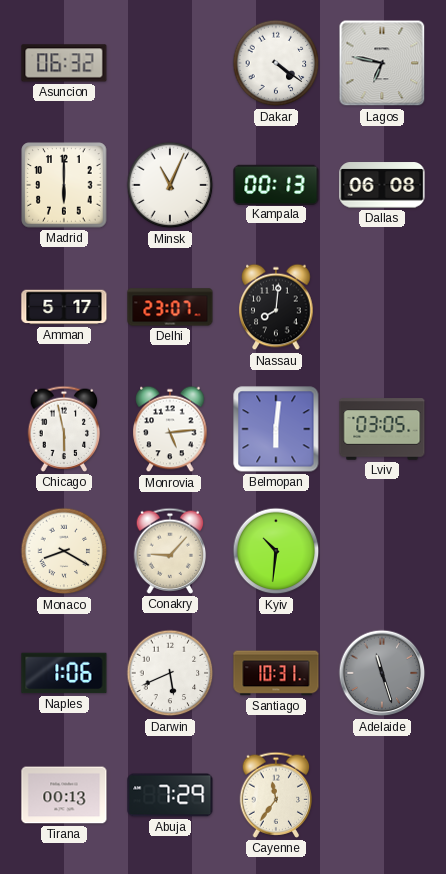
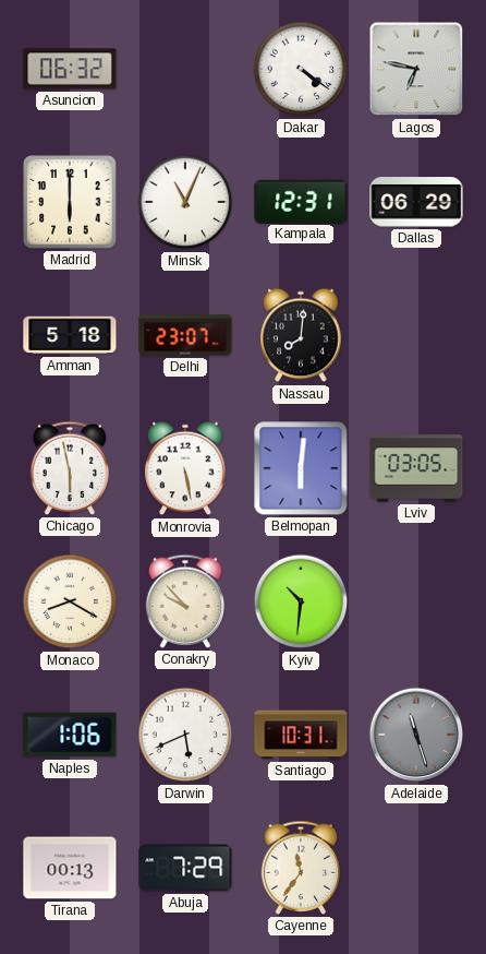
Kampala: 00:13 -> 12:31
Dallas: 06:08 -> 06:29
Amman: 5:17 -> 5:18
Monrovia: 5:14 -> 5:28
Conakry: 9:07 -> 9:53
